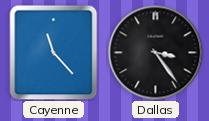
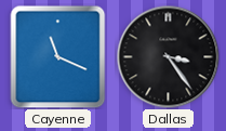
Cayenne: 11:23 -> 11:19
